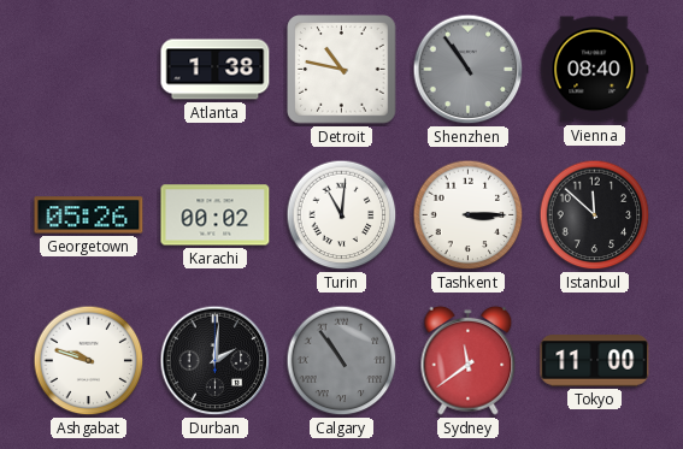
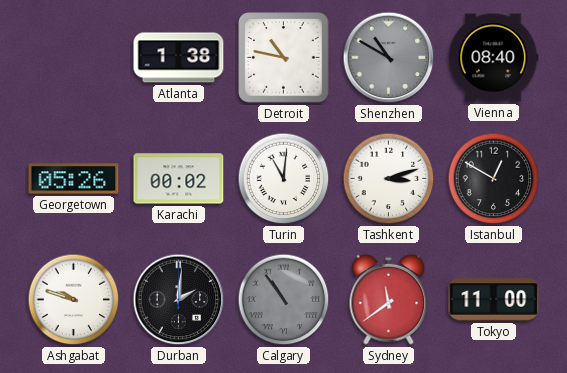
Shenzhen: 10:54 -> 10:50
Tashkent: 3:15 -> 3:12
Istanbul: 11:52 -> 12:50
